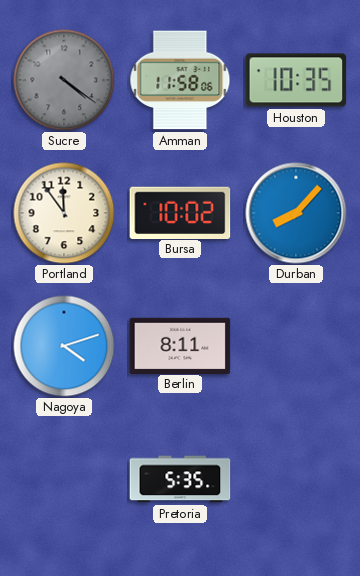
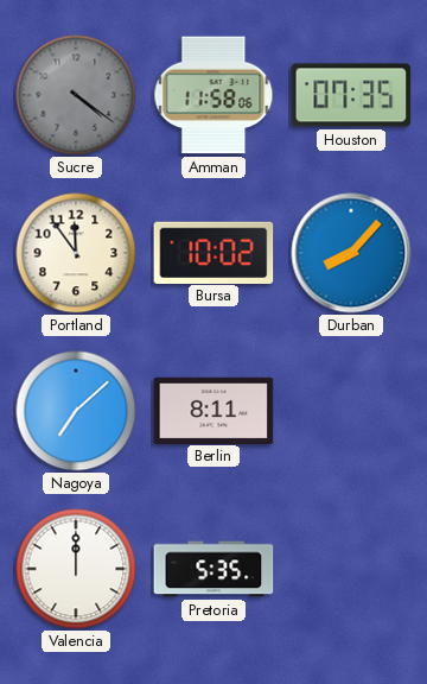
Houston: 10:35 -> 07:35
Nagoya: 4:12 -> 7:08
Valencia: none -> 12:00
